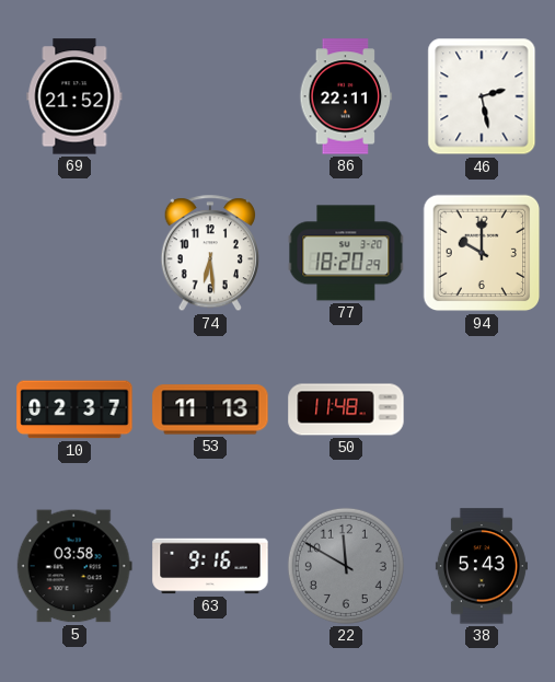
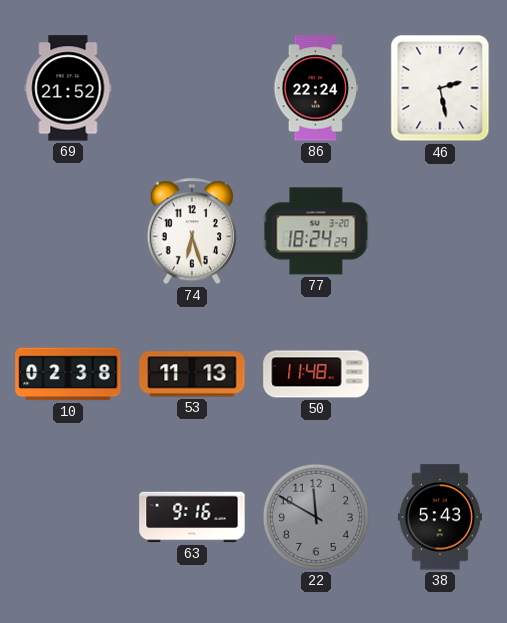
86: 22:11 -> 22:24
74: 6:29 -> 6:27
77: 18:20 -> 18:24
94: 10:00 -> none
10: 02:37 -> 02:38
5: 03:58 -> none
